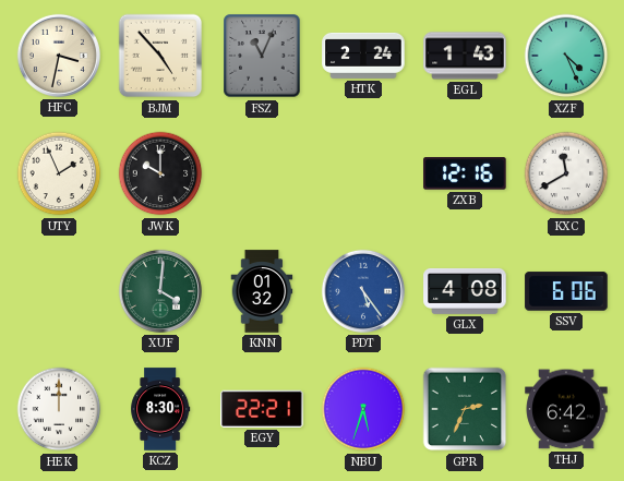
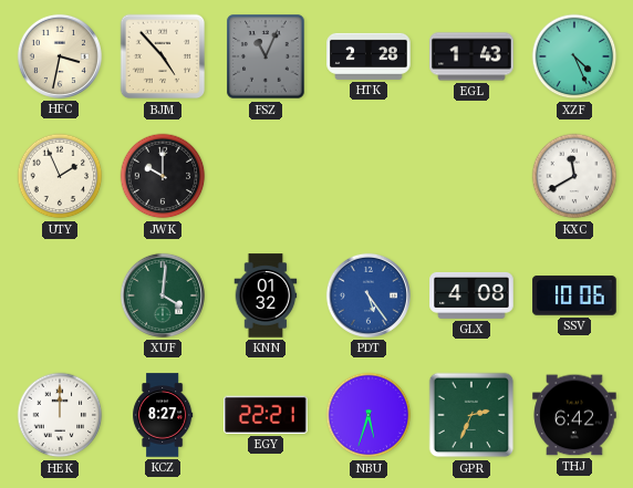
HTK: 2:24 -> 2:28
ZXB: 12:16 -> none
SSV: 6:06 -> 10:06
KCZ: 8:30 -> 8:27
